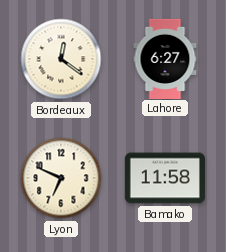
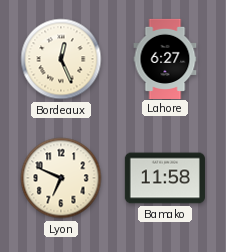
Bordeaux: 12:21 -> 12:26
